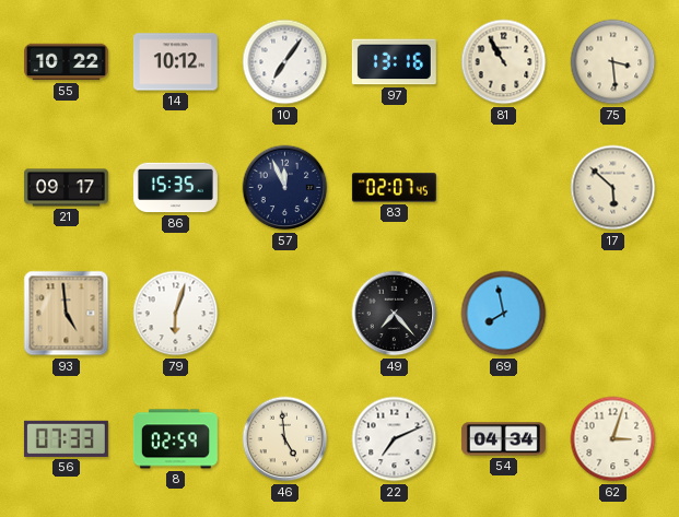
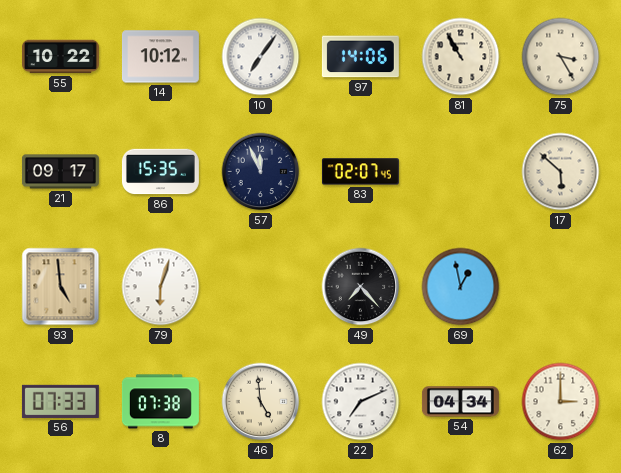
97: 13:16 -> 14:06
75: 3:29 -> 3:25
69: 7:58 -> 12:58
8: 02:59 -> 07:38
62: 3:03 -> 3:00
